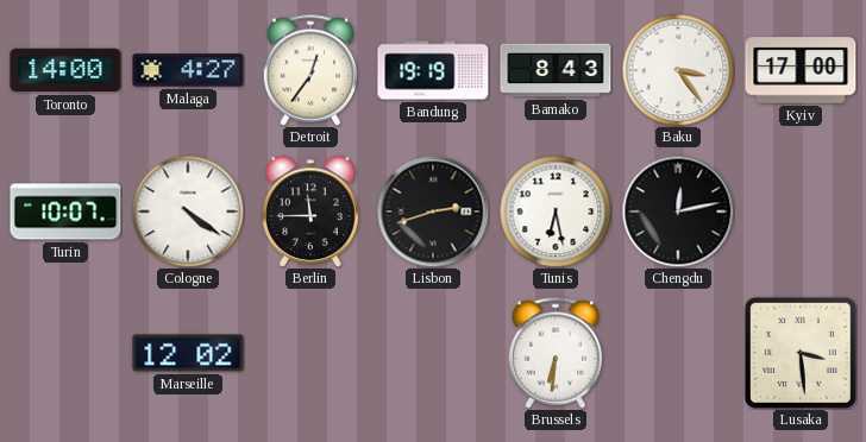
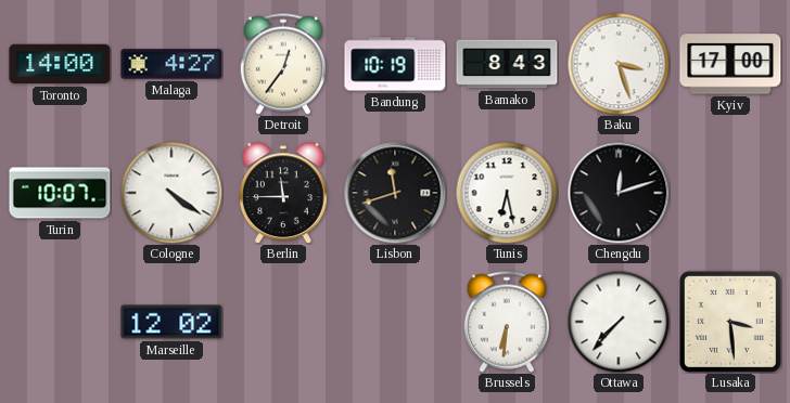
Bandung: 19:19 -> 10:19
Baku: 3:24 -> 3:27
Lisbon: 2:42 -> 11:42
Chengdu: 12:13 -> 12:12
Ottawa: none -> 7:37
